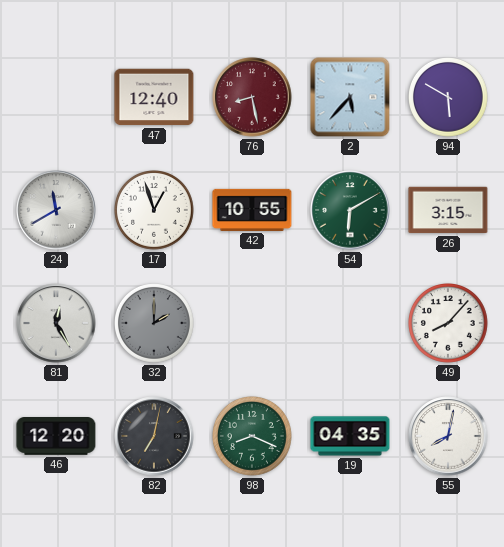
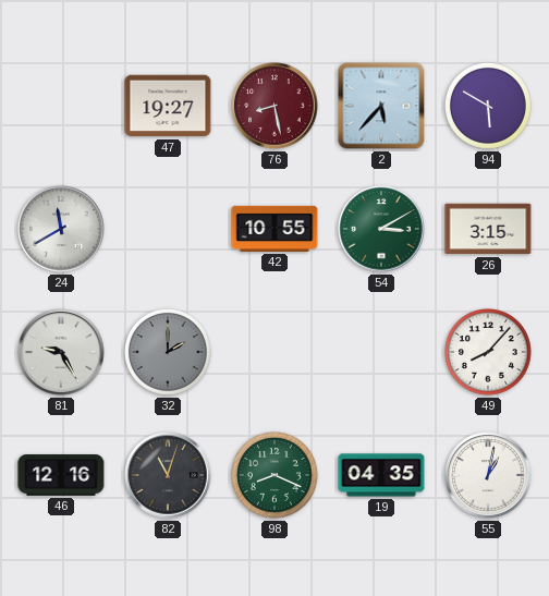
47: 12:40 -> 19:27
17: 12:57 -> none
54: 6:10 -> 3:10
81: 12:25 -> 9:25
46: 12:20 -> 12:16
82: 7:02 -> 11:03
55: 8:02 -> 1:02
